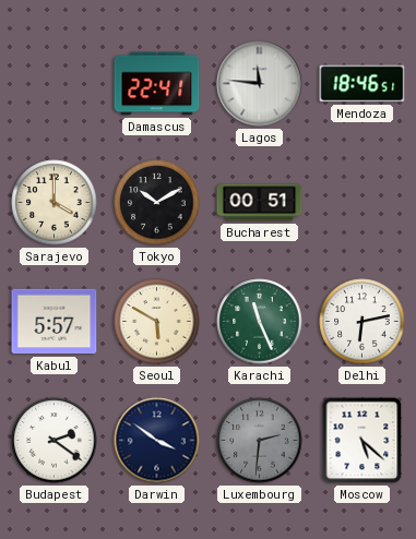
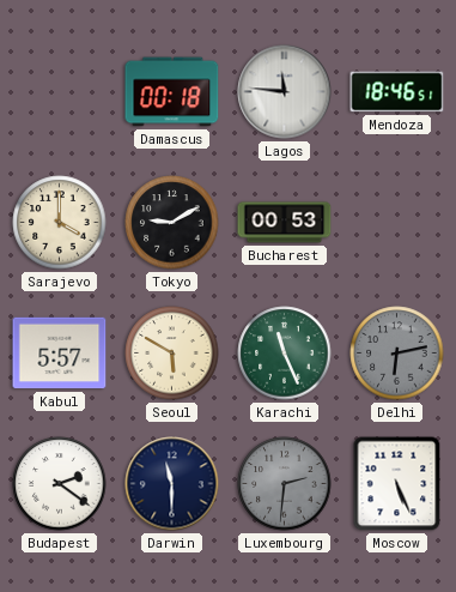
Damascus: 22:41 -> 00:18
Tokyo: 10:10 -> 9:10
Bucharest: 00:51 -> 00:53
Delhi dial: white -> grey
Darwin: 3:51 -> 11:30
Moscow: 5:22 -> 5:26
